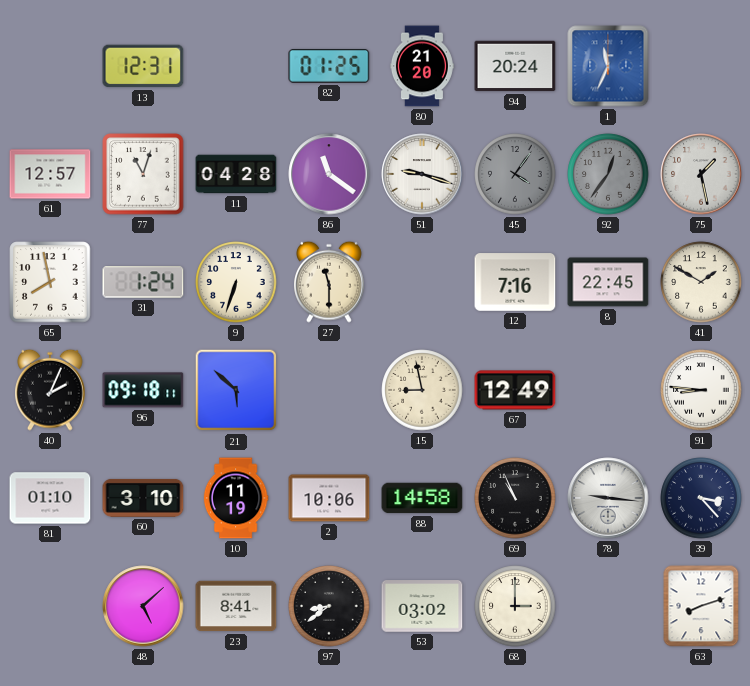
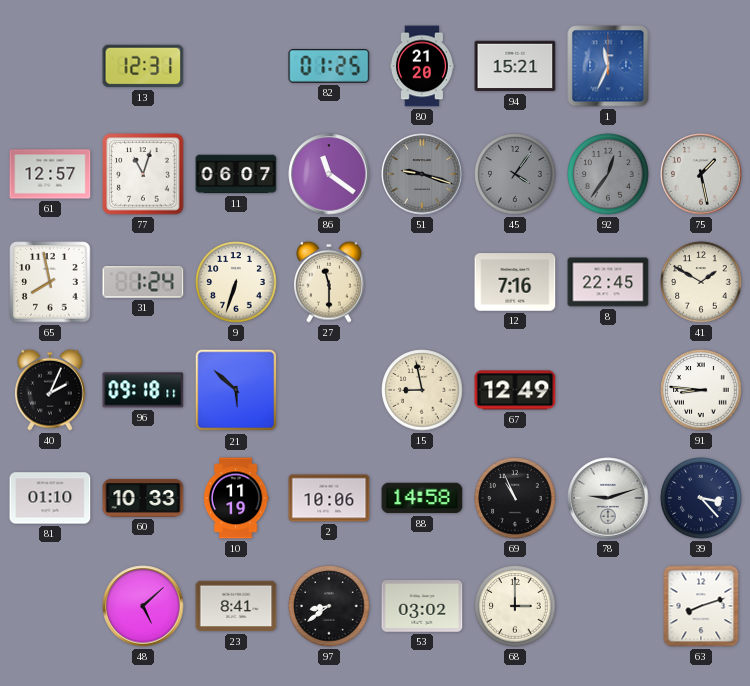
94: 20:24 -> 15:21
11: 04:28 -> 06:07
51 dial: white -> grey
60: 3:10 -> 10:33
78: 9:16 -> 9:12
